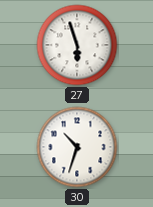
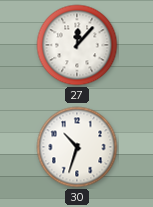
27: 5:57 -> 12:07
